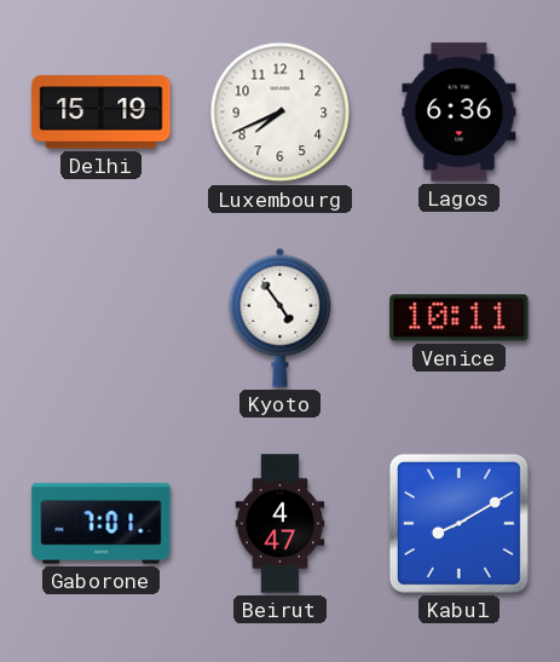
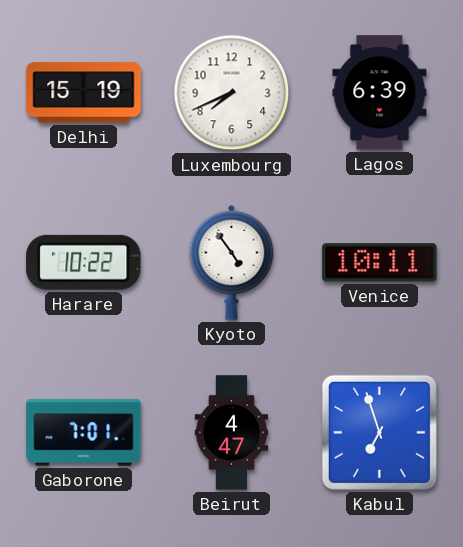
Lagos: 6:36 -> 6:39
Harare: none -> 10:22
Kabul: 8:10 -> 6:57
